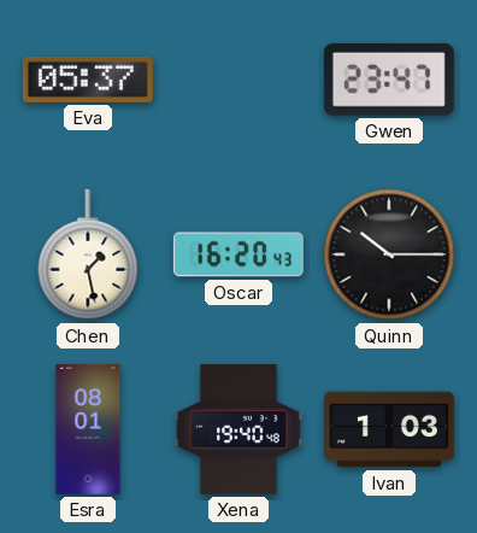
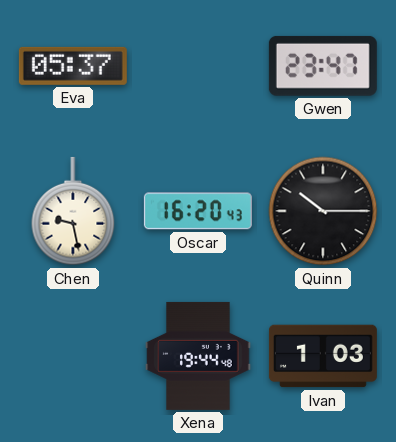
Chen: 1:28 -> 9:28
Esra: 08:01 -> none
Xena: 19:40 -> 19:44
